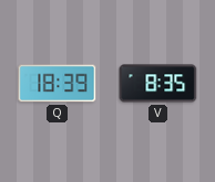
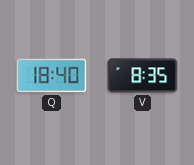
Q: 18:39 -> 18:40
